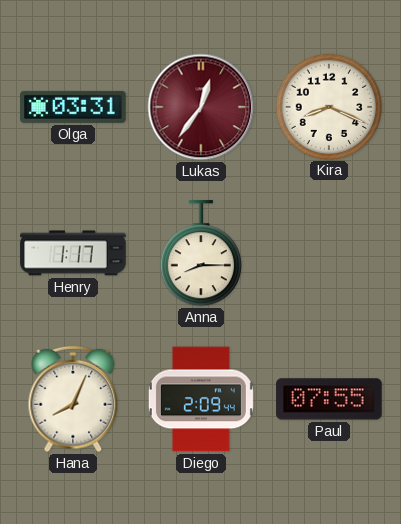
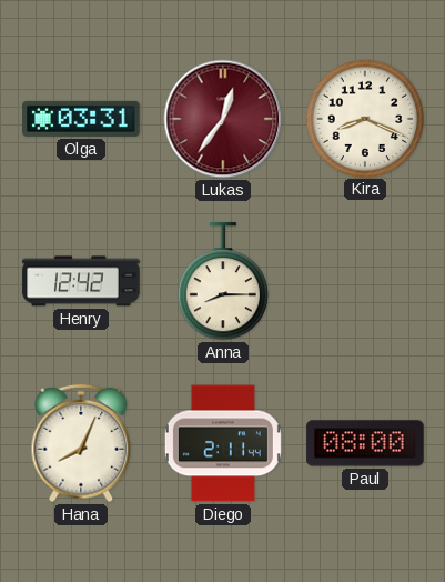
Henry: 1:17 -> 12:42
Diego: 2:09 -> 2:11
Paul: 07:55 -> 08:00
